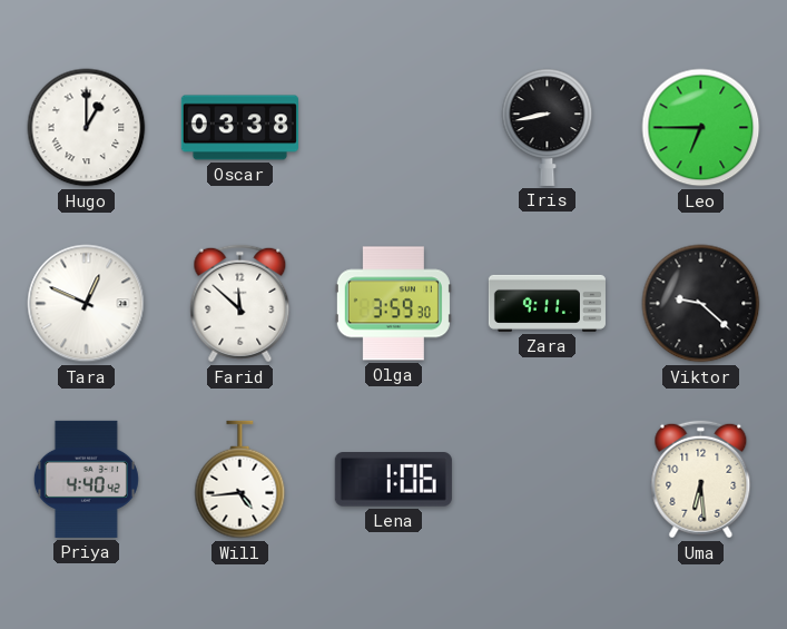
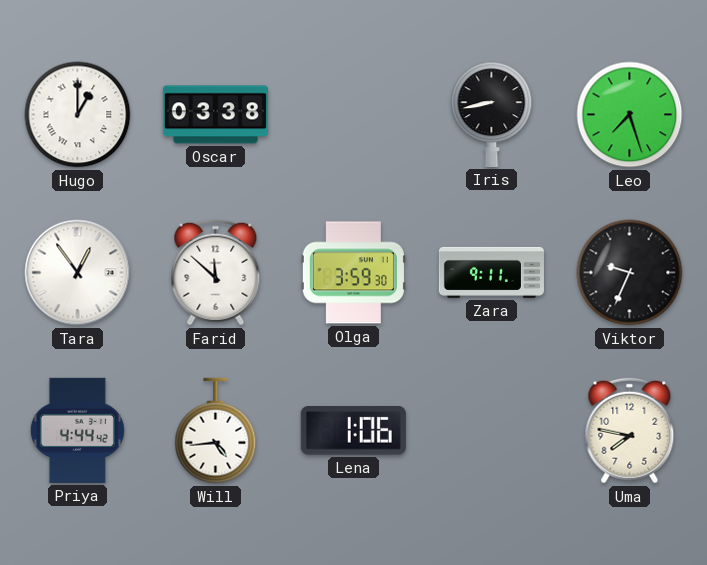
Leo: 6:45 -> 7:27
Tara: 12:49 -> 12:54
Viktor: 9:22 -> 9:34
Priya: 4:40 -> 4:44
Uma: 6:29 -> 7:47
